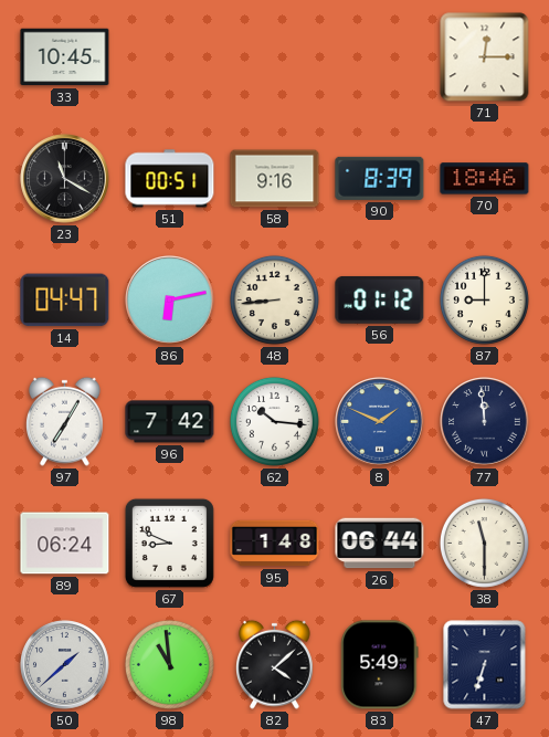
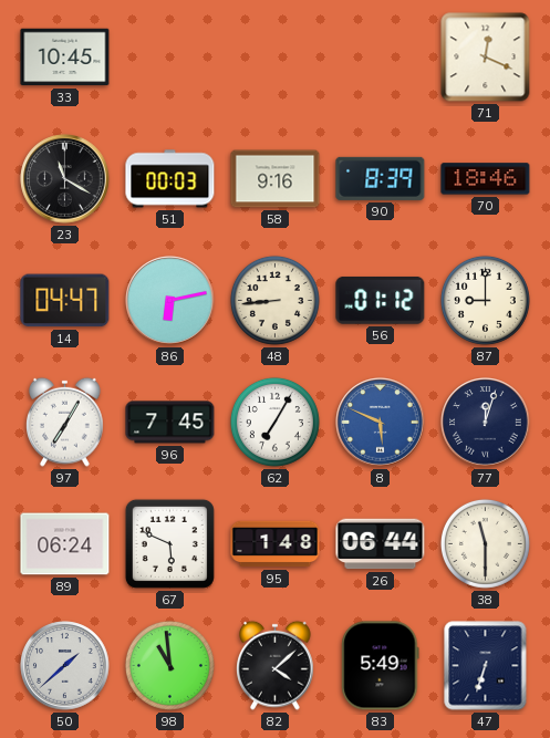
71: 12:15 -> 12:19
51: 00:51 -> 00:03
96: 7:42 -> 7:45
62: 10:16 -> 7:05
8: 1:49 -> 5:49
77: 11:59 -> 12:03
67: 8:49 -> 5:49
